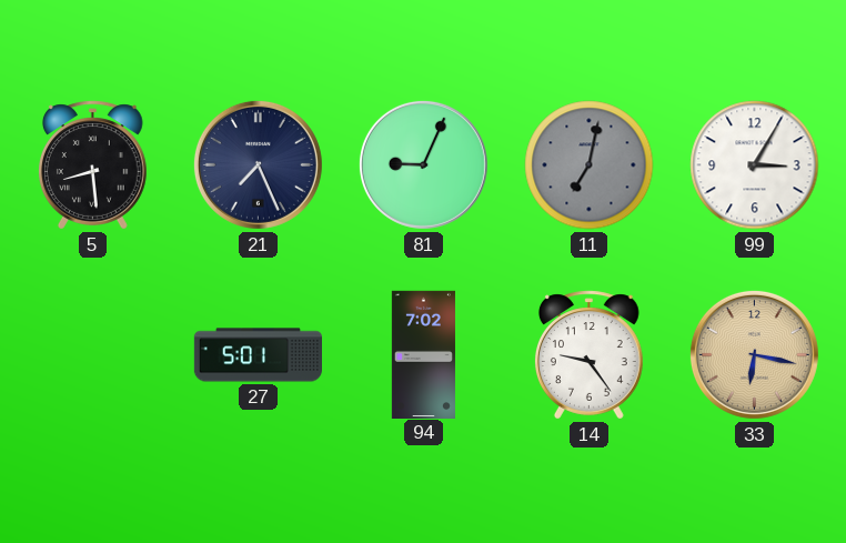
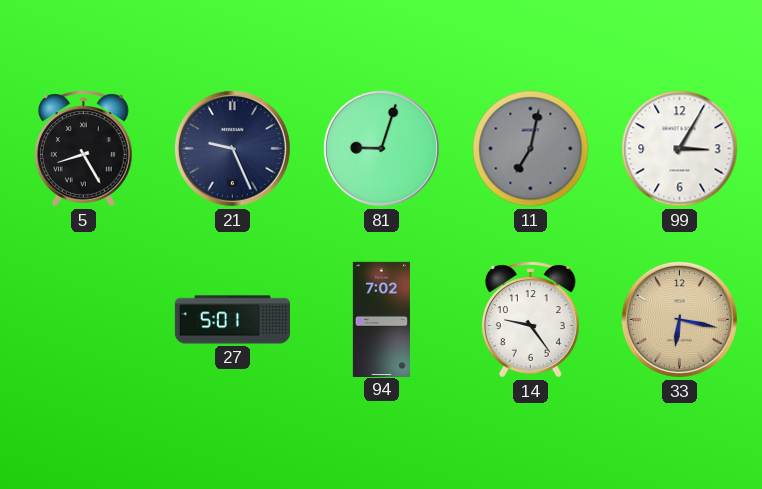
5: 8:29 -> 8:25
21: 7:26 -> 9:26
81: 9:04 -> 9:03
